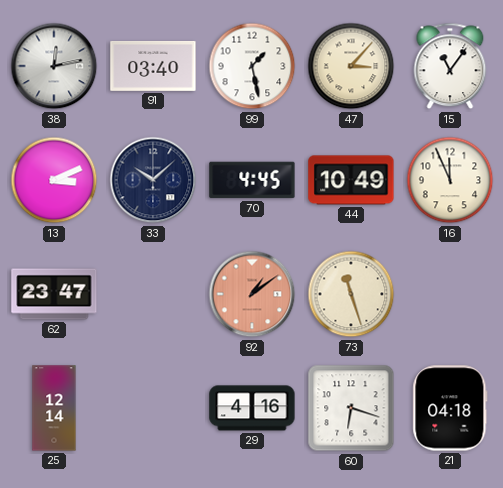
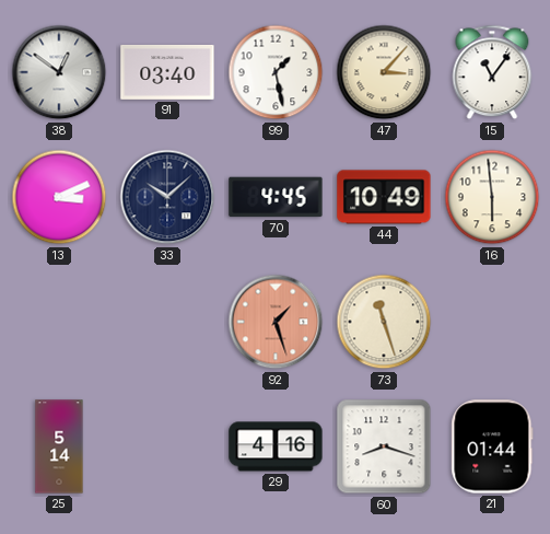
38: 12:13 -> 12:51
16: 11:56 -> 5:59
62: 23:47 -> none
92: 1:09 -> 1:27
25: 12:14 -> 5:14
60: 6:18 -> 8:18
21: 04:18 -> 01:44
